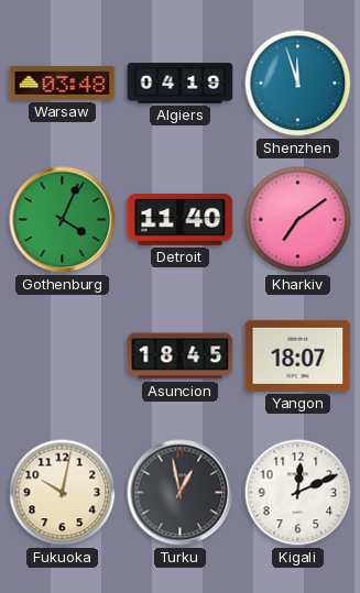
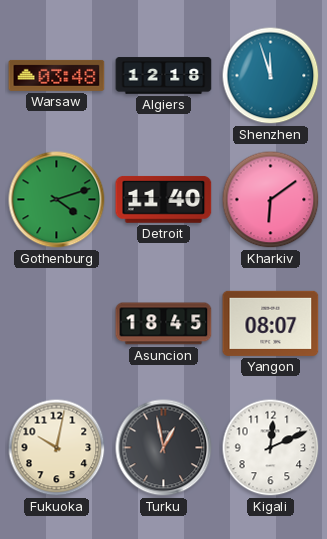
Algiers: 04:19 -> 12:18
Gothenburg: 4:04 -> 4:12
Kharkiv: 7:09 -> 6:09
Yangon: 18:07 -> 08:07
